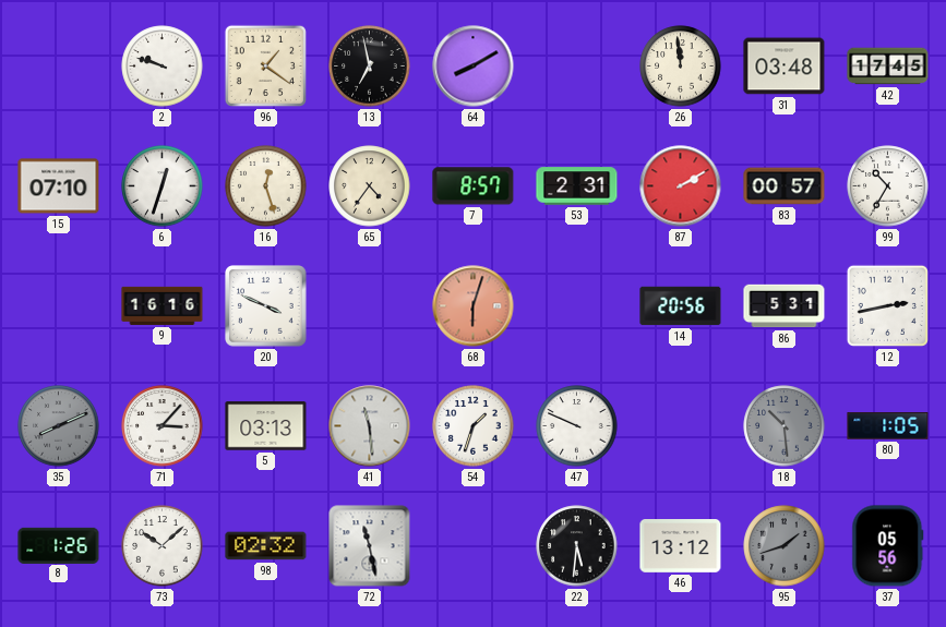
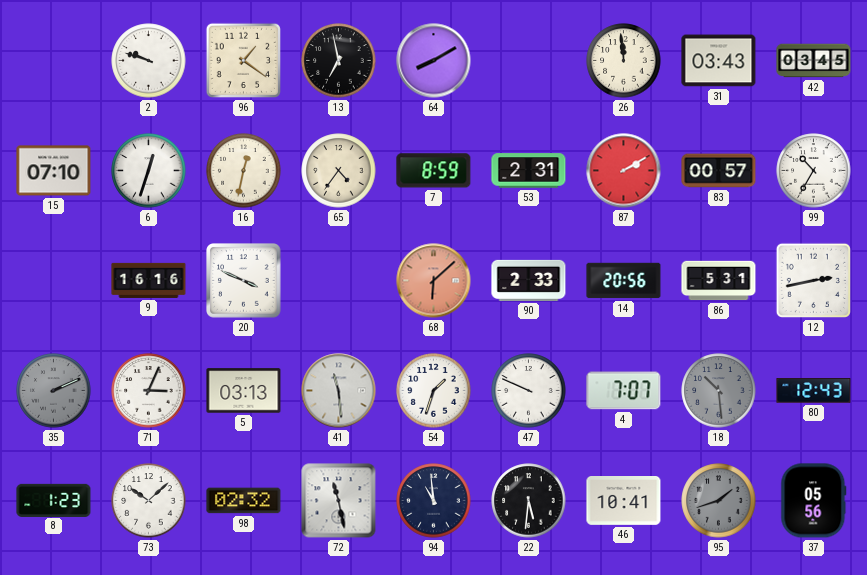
31: 03:48 -> 03:43
42: 17:45 -> 03:45
16: 12:27 -> 12:32
7: 8:57 -> 8:59
68: 6:03 -> 6:08
90: none -> 2:33
35: 8:11 -> 2:11
71: 3:07 -> 3:04
4: none -> 7:07
80: 1:05 -> 12:43
8: 1:26 -> 1:23
94: none -> 10:59
46: 13:12 -> 10:41
